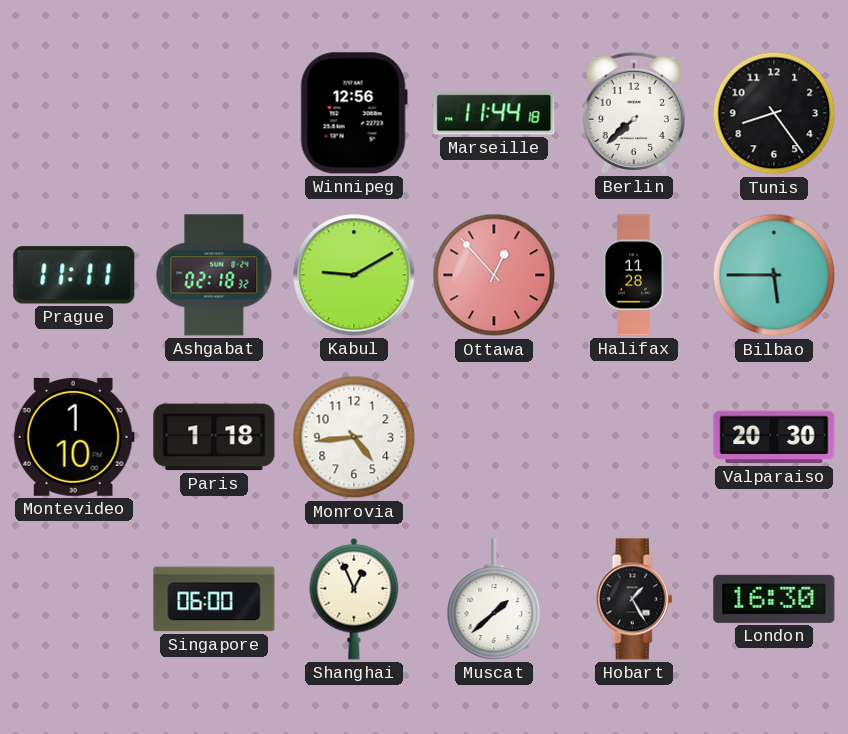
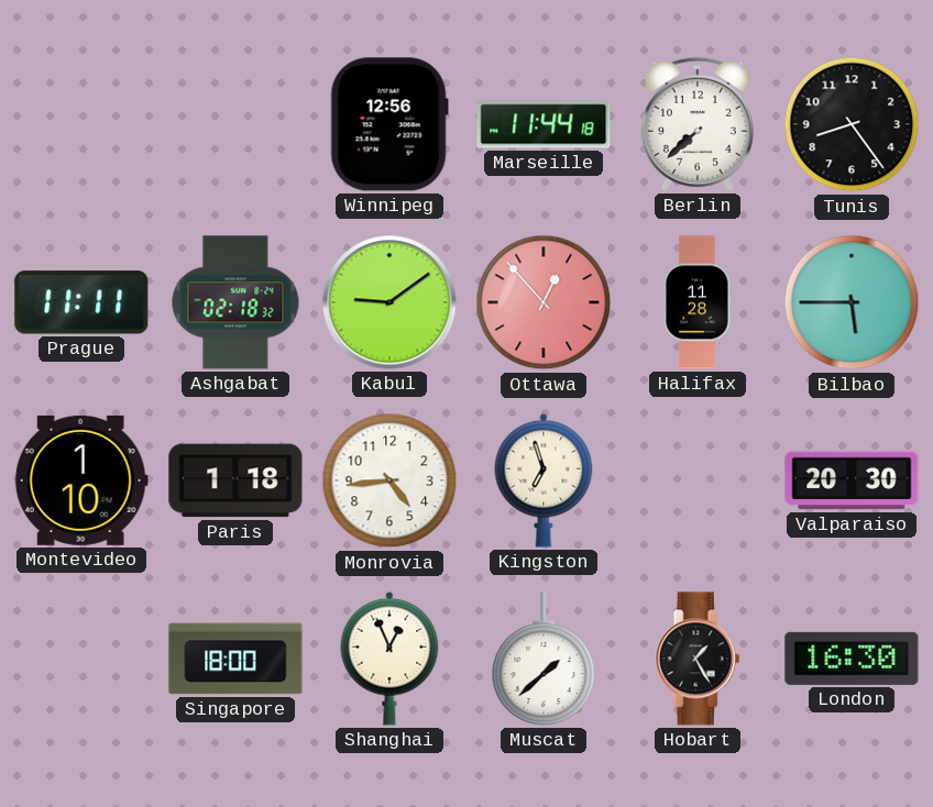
Kabul: 9:10 -> 9:09
Kingston: none -> 6:57
Singapore: 06:00 -> 18:00
